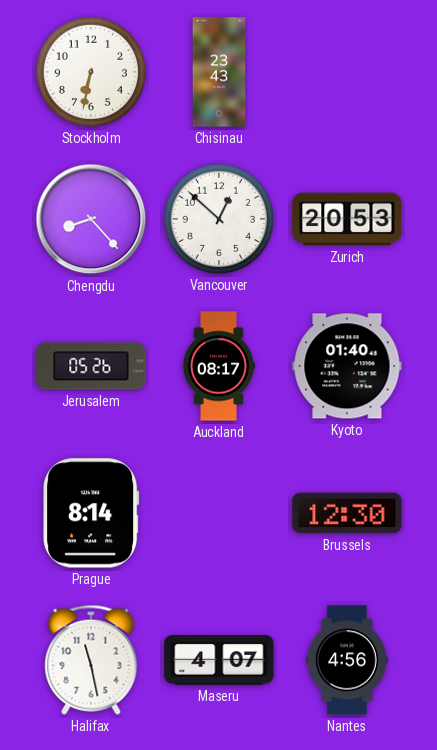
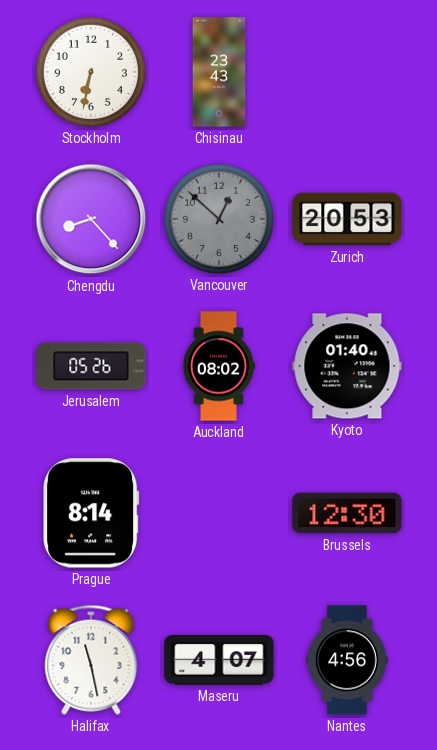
Vancouver dial: white -> grey
Auckland: 08:17 -> 08:02
